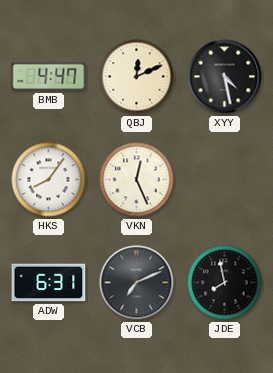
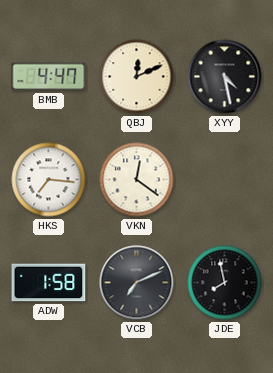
HKS: 8:06 -> 7:16
VKN: 12:26 -> 12:21
ADW: 6:31 -> 1:58
